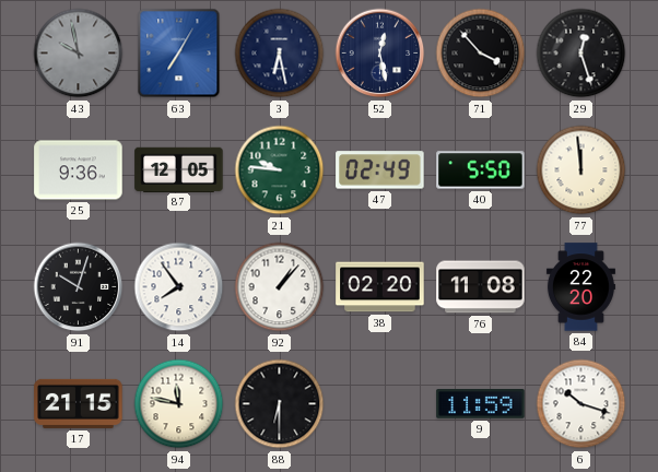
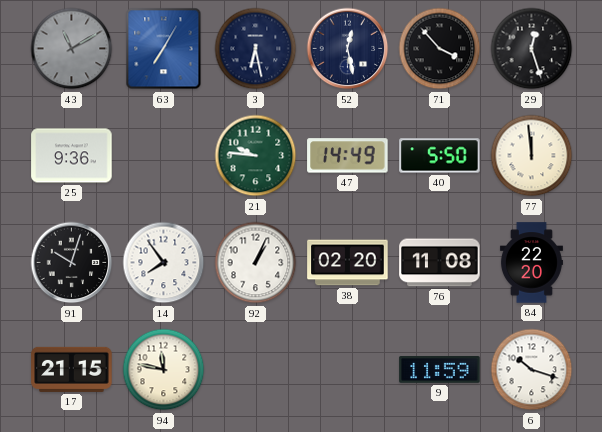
43: 9:58 -> 11:10
87: 12:05 -> none
47: 02:49 -> 14:49
92: 1:07 -> 1:04
88: 6:30 -> none
